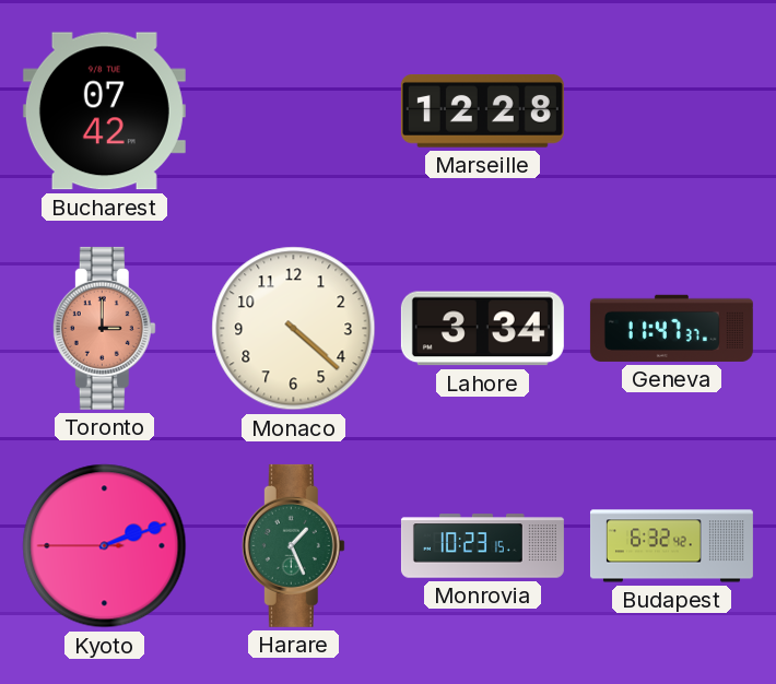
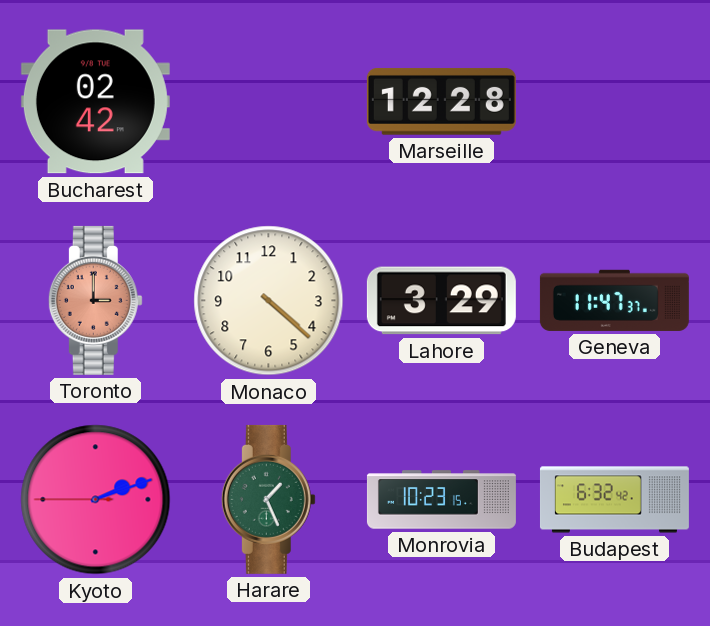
Bucharest: 07:42 -> 02:42
Lahore: 3:34 -> 3:29
